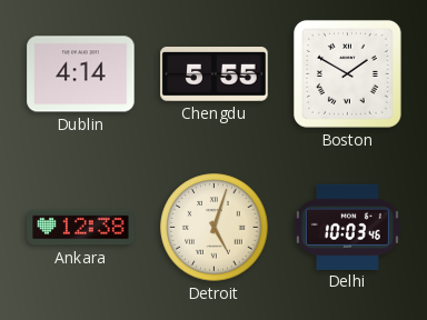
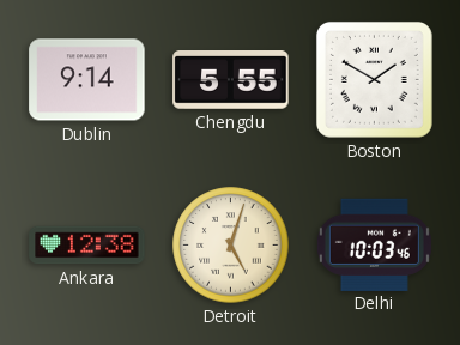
Dublin: 4:14 -> 9:14
